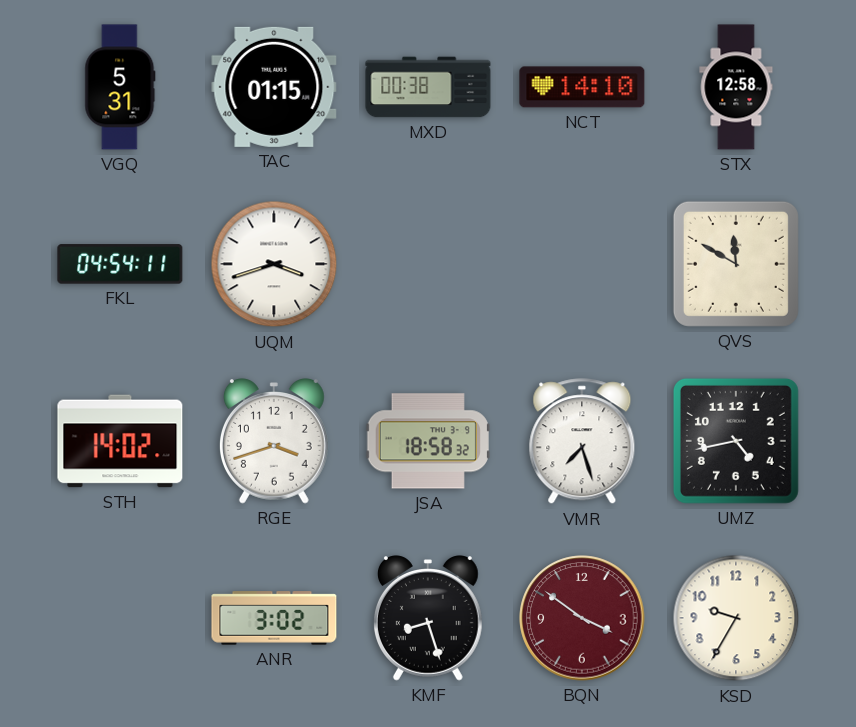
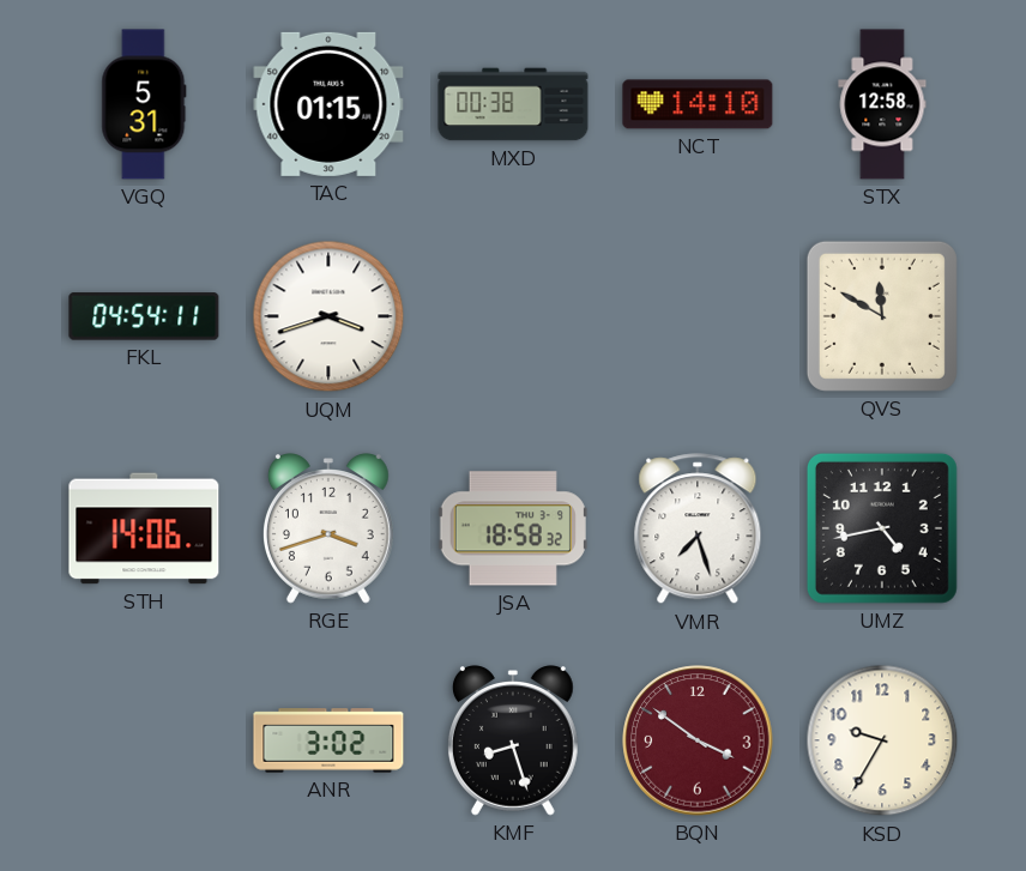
STH: 14:02 -> 14:06
